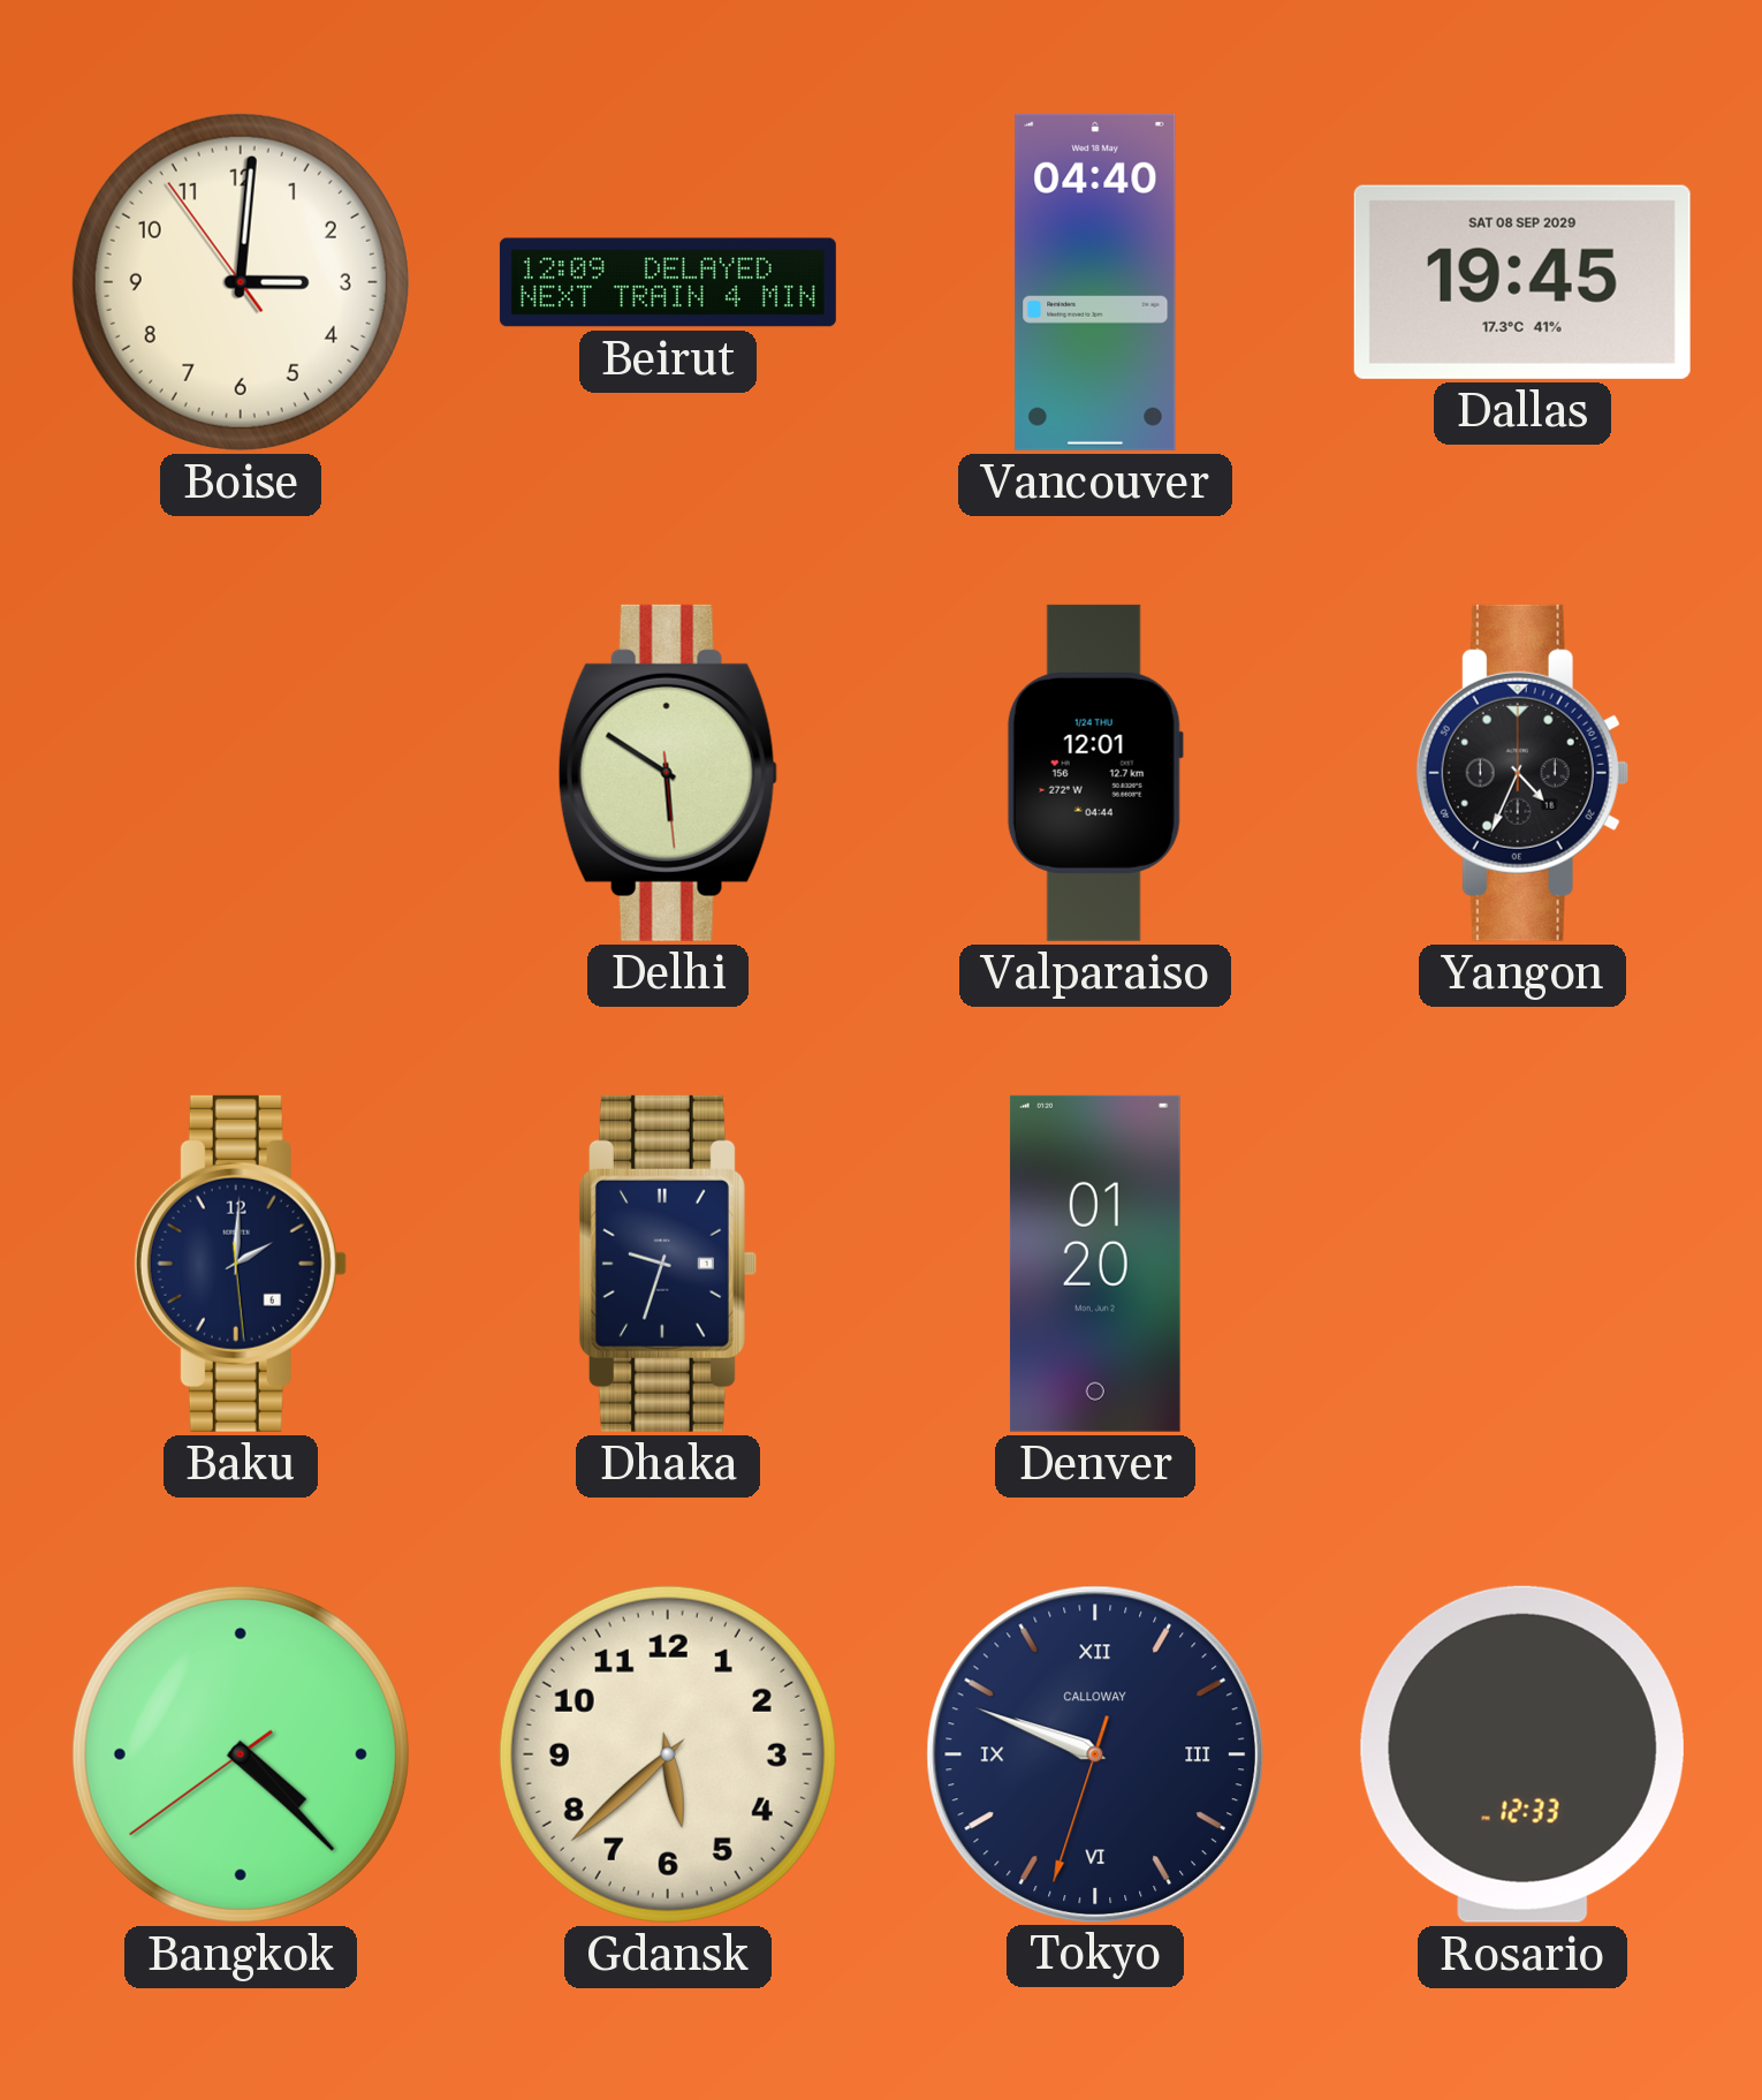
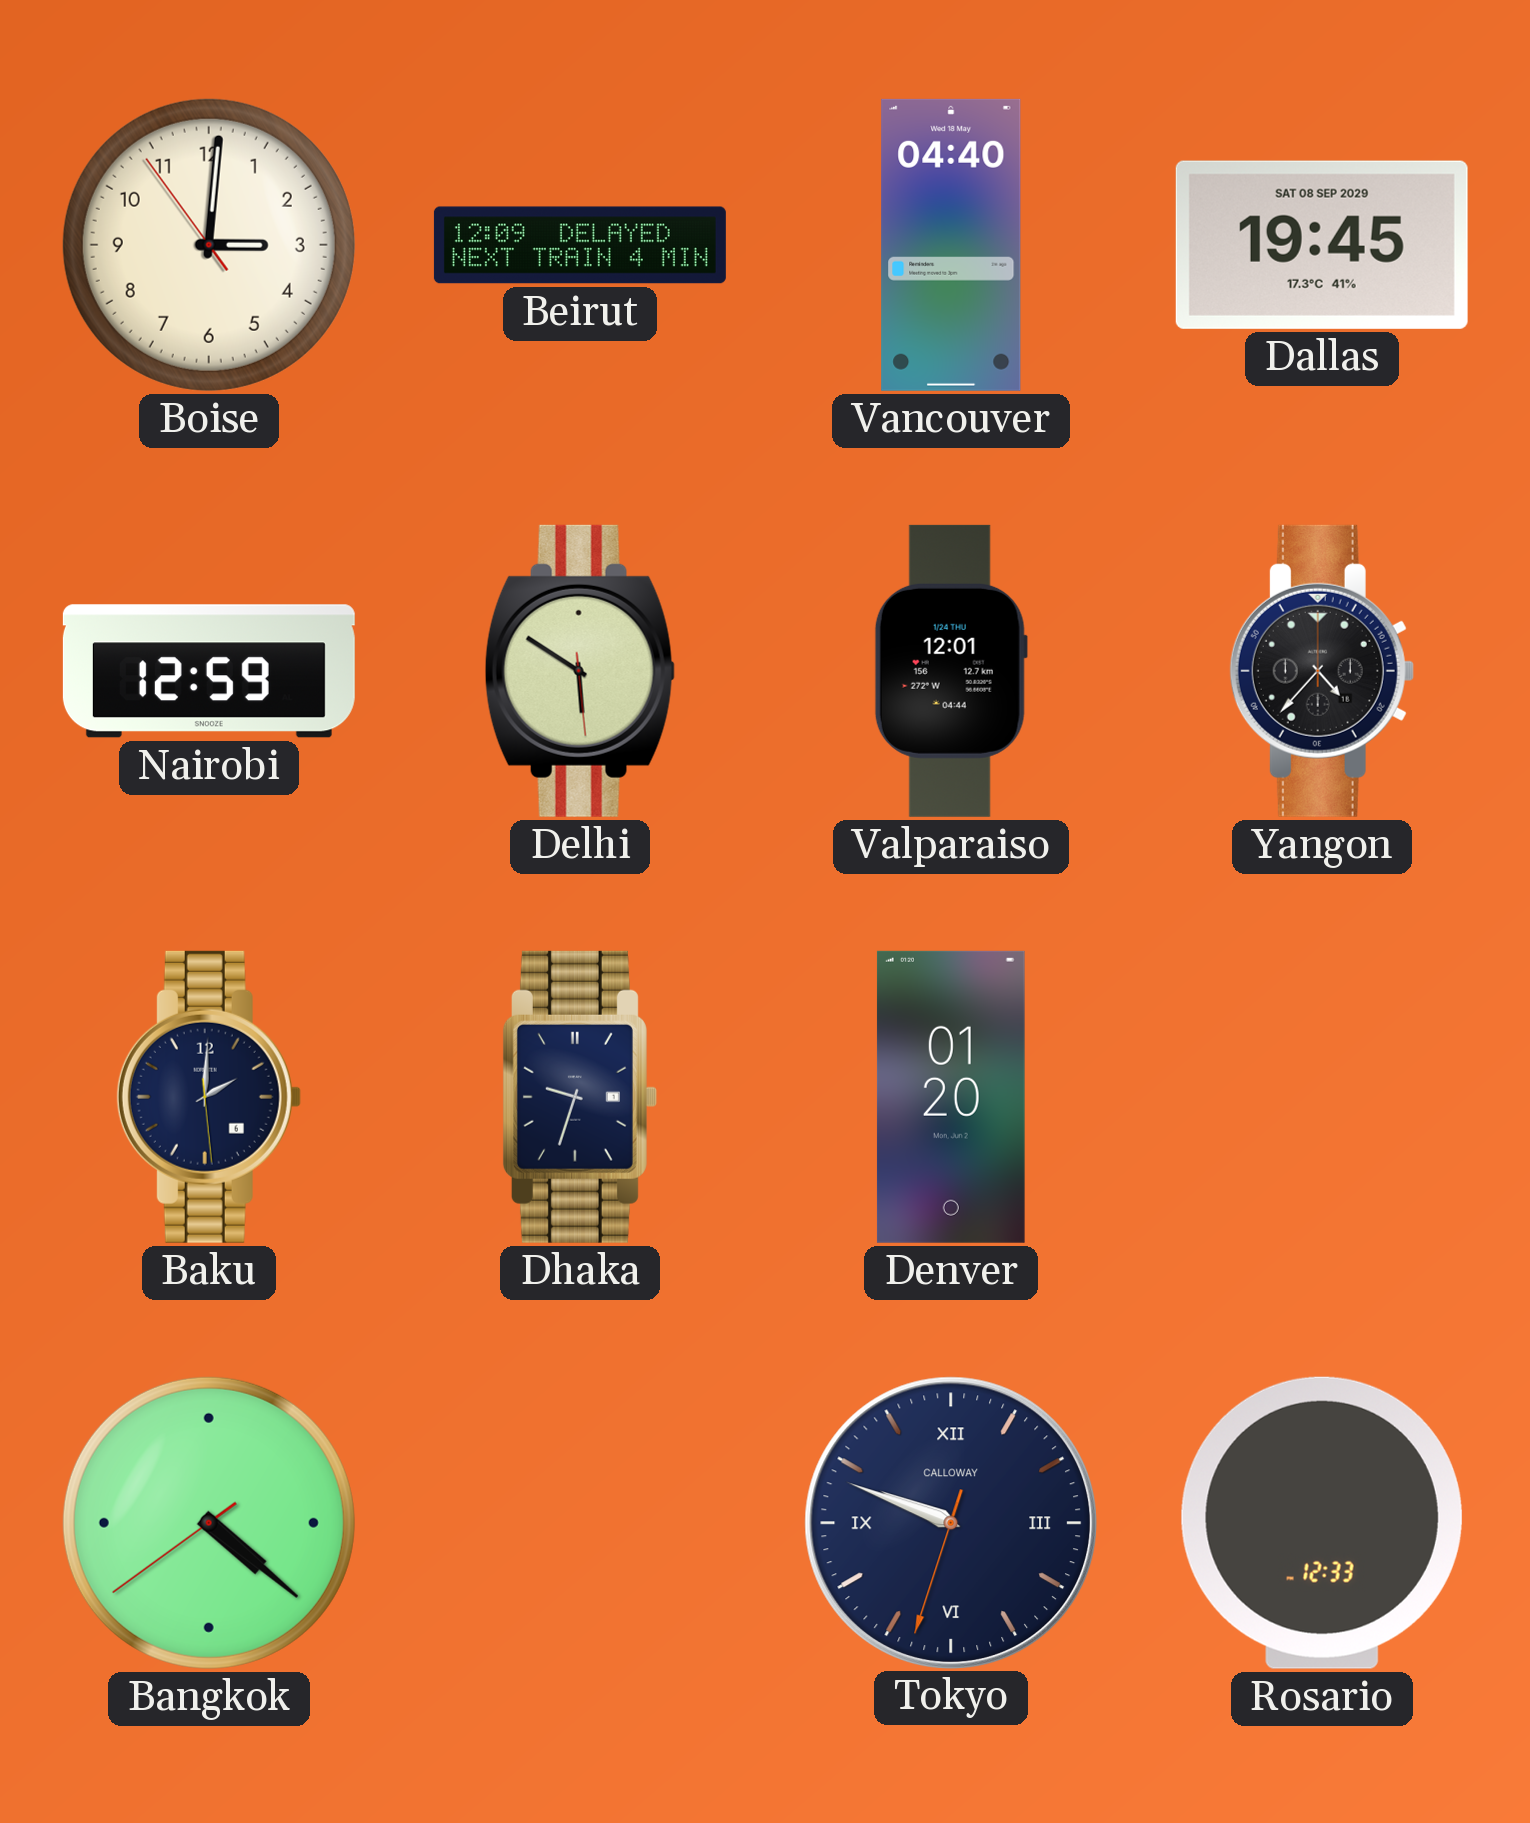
Nairobi: none -> 12:59
Yangon: 4:34 -> 4:37
Bangkok: 4:22 -> 4:21
Gdansk: 5:38 -> none
